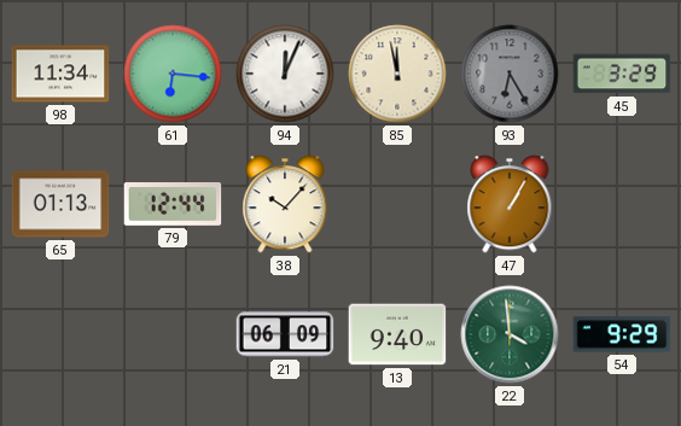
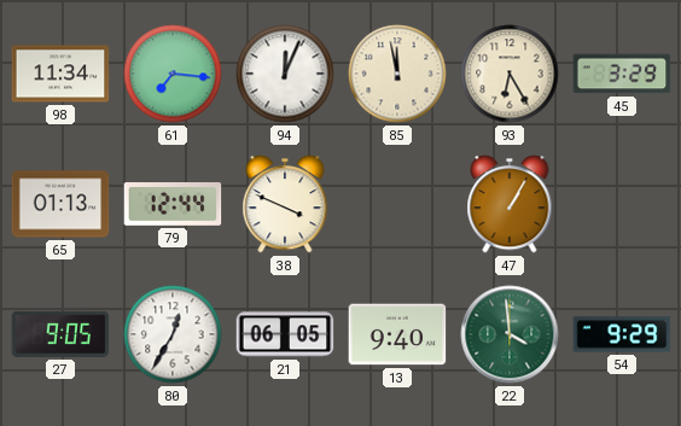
61: 6:16 -> 7:16
93 dial: grey -> cream
38: 10:07 -> 3:49
27: none -> 9:05
80: none -> 12:35
21: 06:09 -> 06:05
